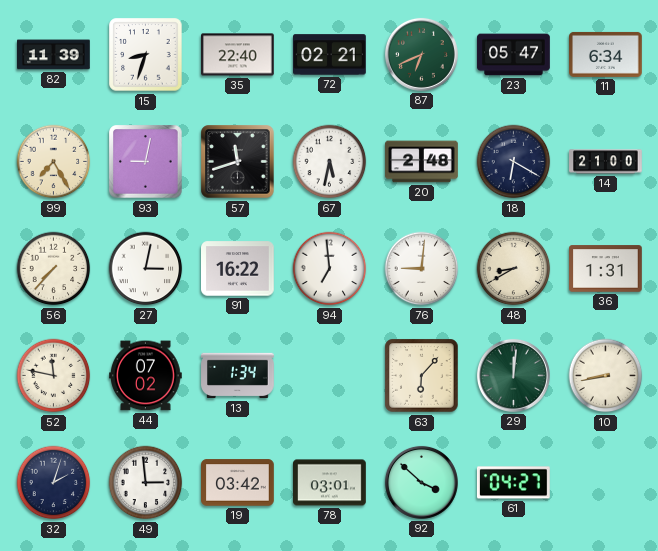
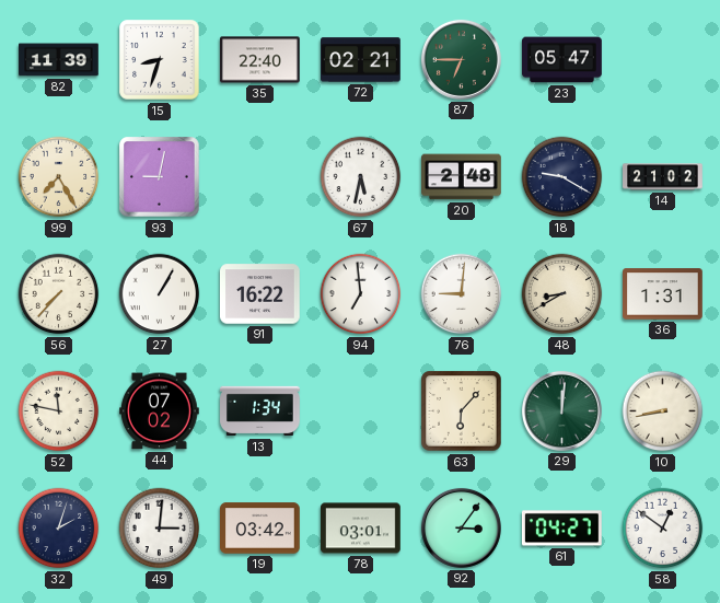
87: 6:41 -> 6:45
11: 6:34 -> none
57: 11:42 -> none
18: 6:20 -> 9:20
14: 21:00 -> 21:02
27: 3:02 -> 1:05
49: 2:59 -> 3:01
92: 3:52 -> 3:06
58: none -> 12:51
